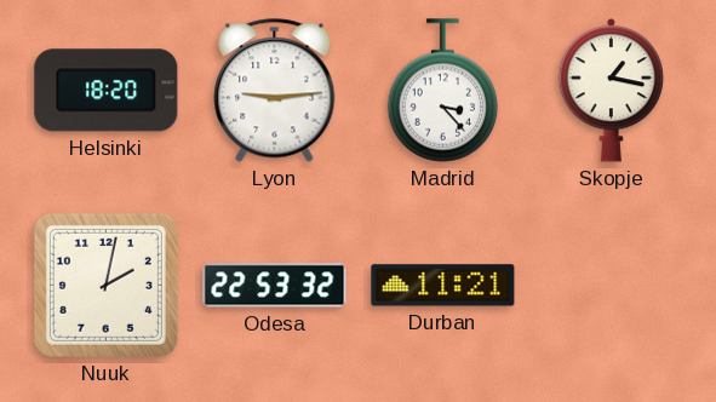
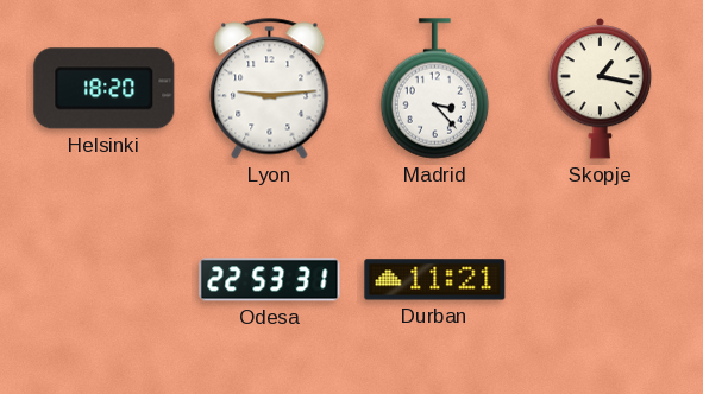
Nuuk: 2:02 -> none
Odesa: 22:53:32 -> 22:53:31
